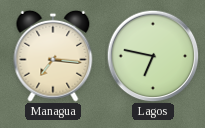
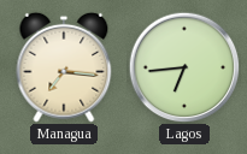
Lagos: 6:47 -> 6:44
